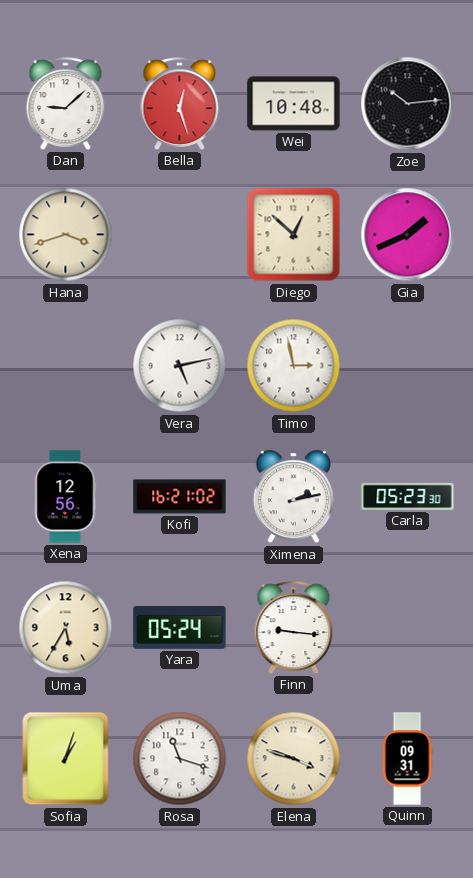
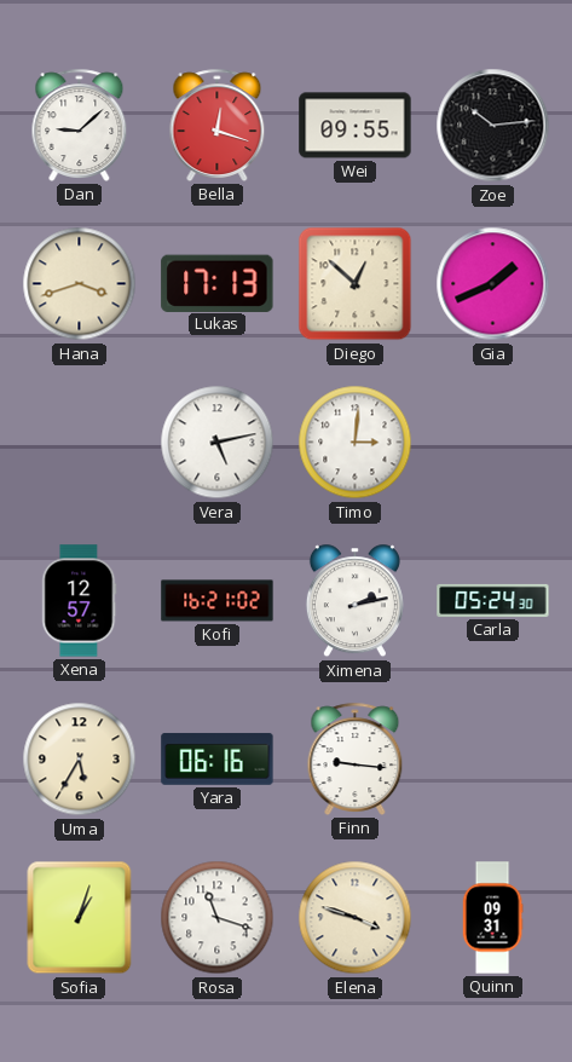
Bella: 12:27 -> 12:18
Wei: 10:48 -> 09:55
Lukas: none -> 17:13
Timo: 2:58 -> 3:01
Xena: 12:56 -> 12:57
Carla: 05:23 -> 05:24
Yara: 05:24 -> 06:16
